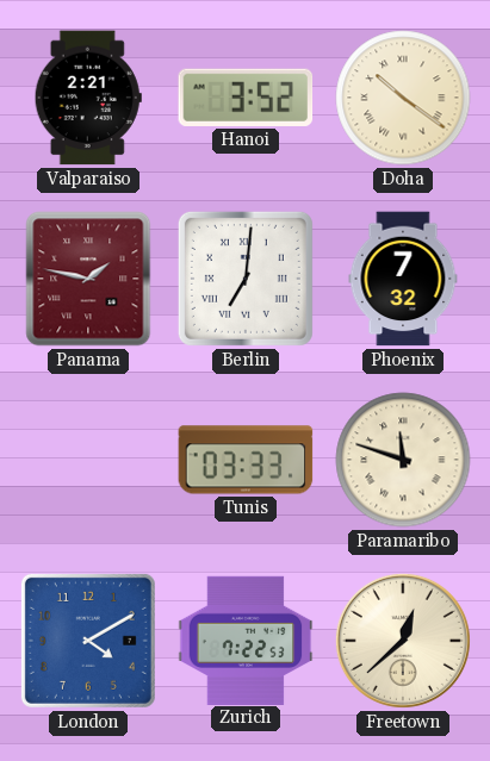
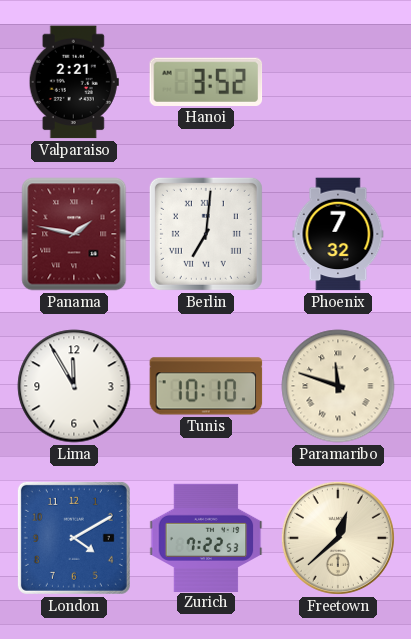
Doha: 10:21 -> none
Lima: none -> 11:55
Tunis: 03:33 -> 10:10
